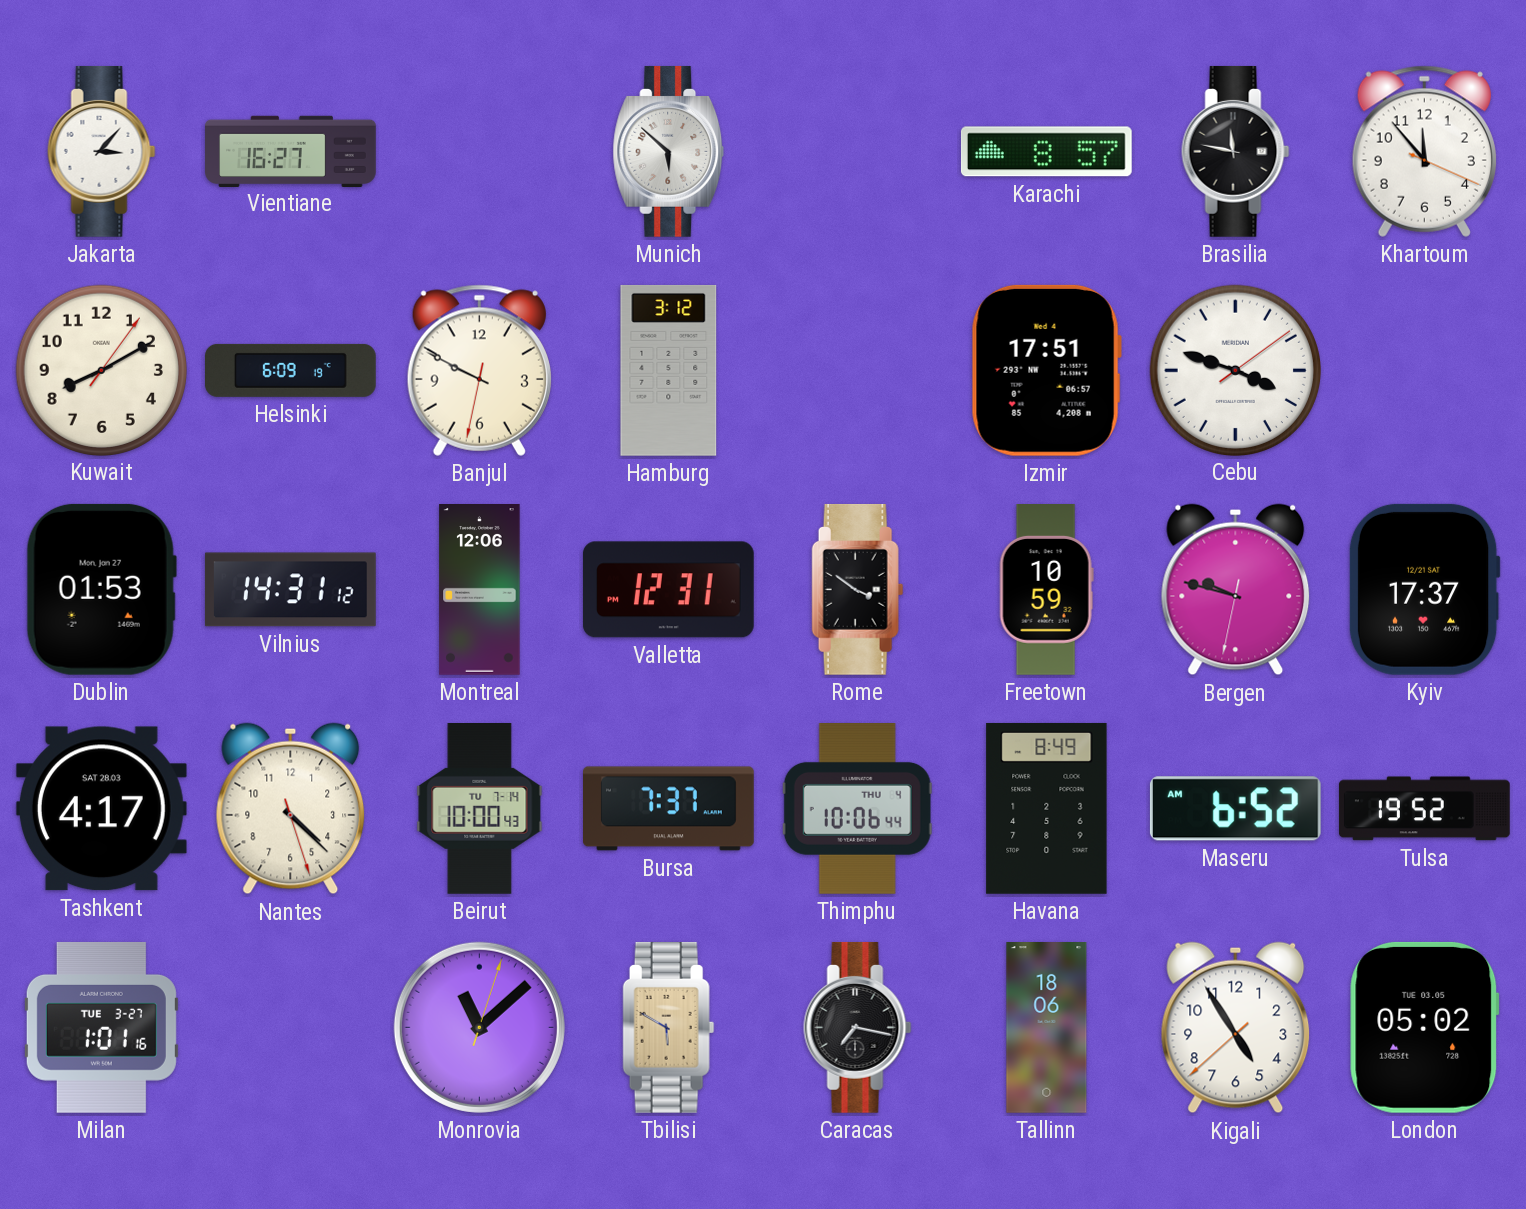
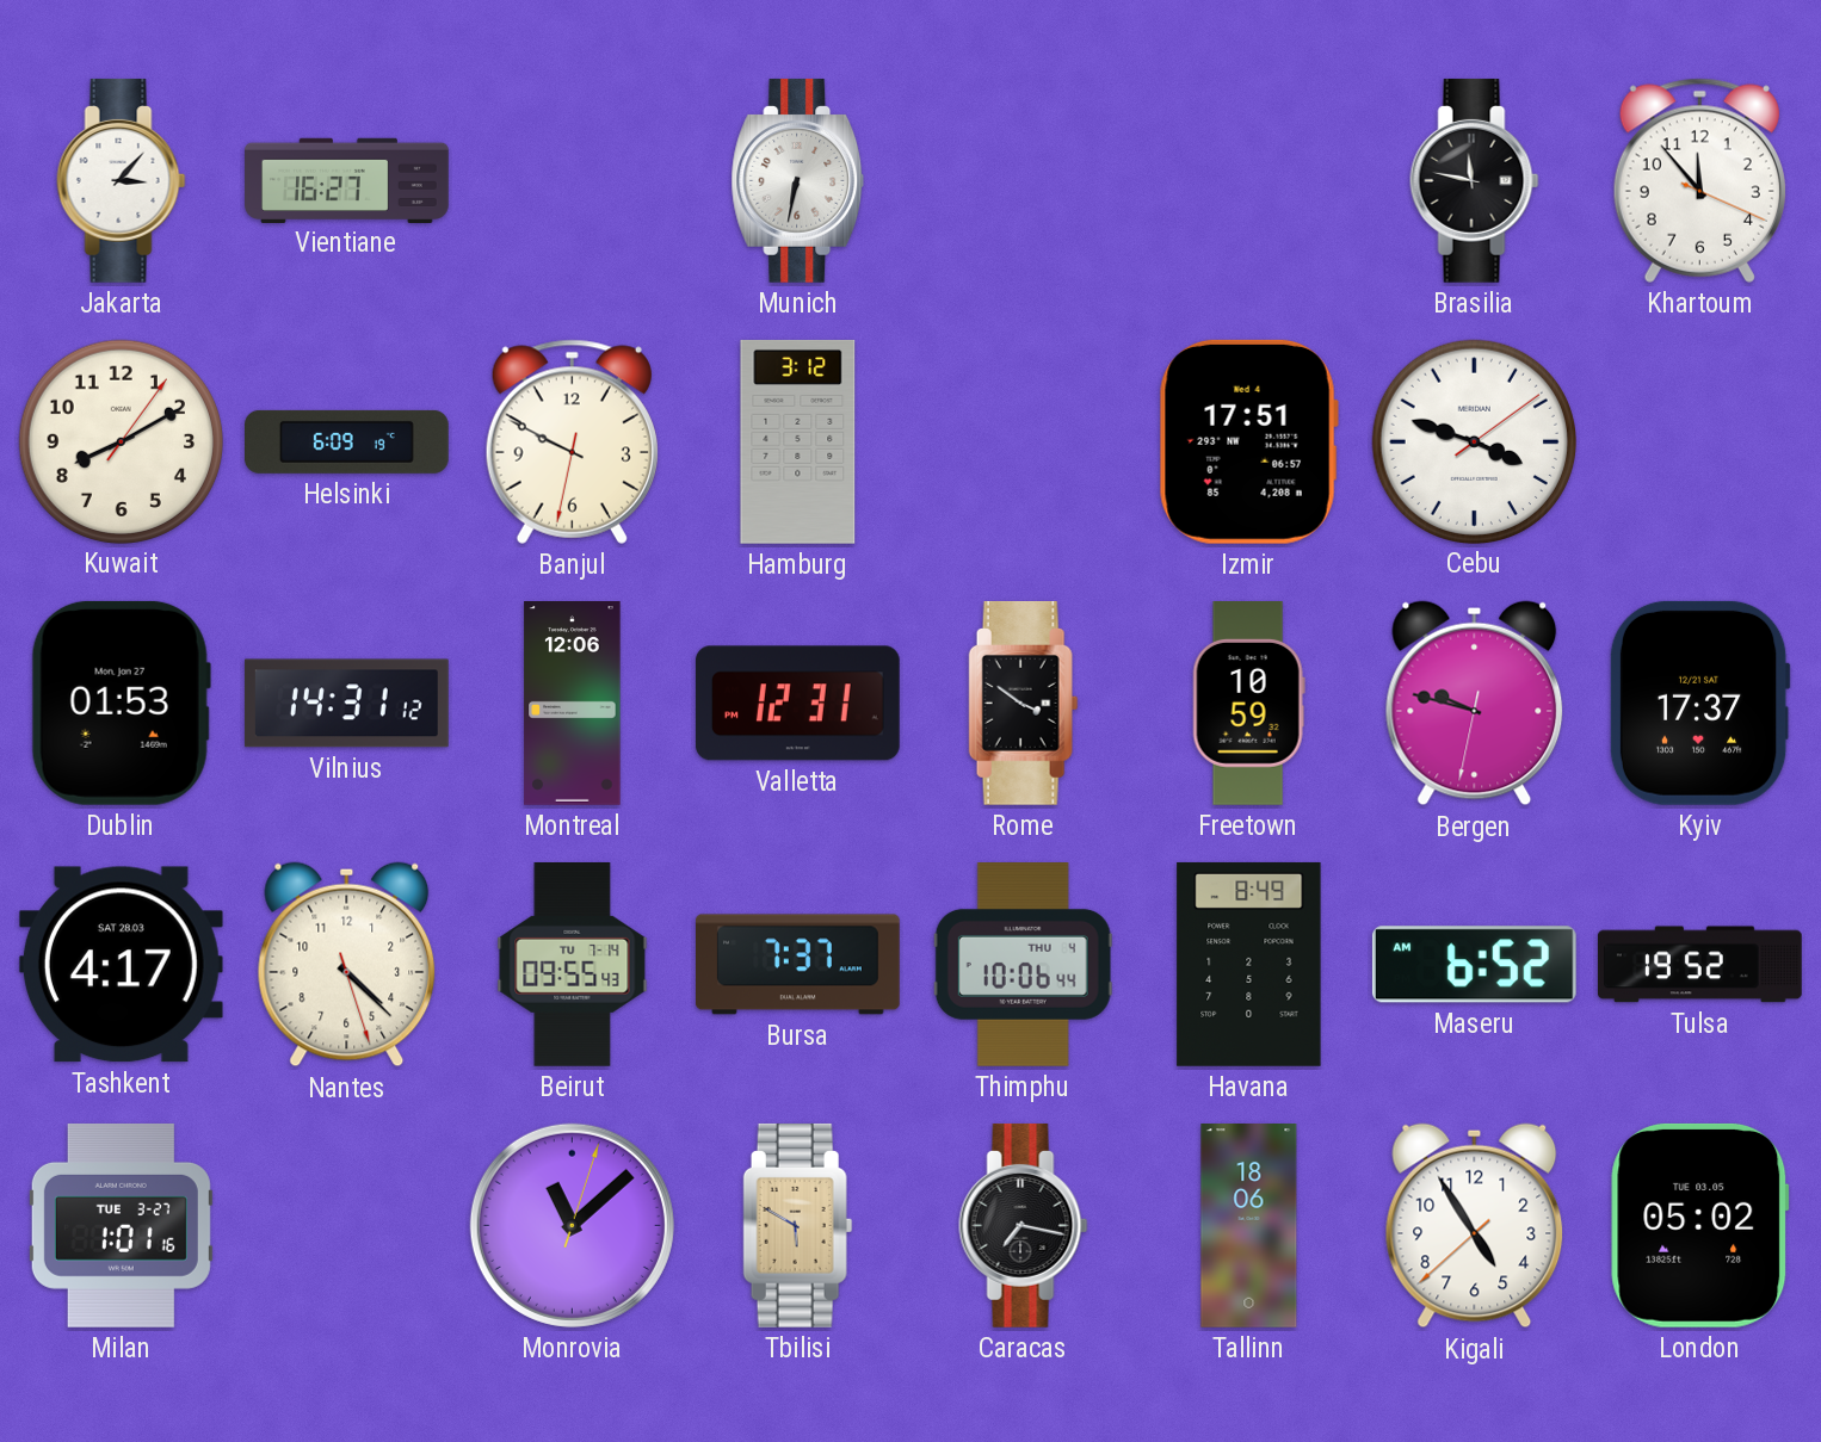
Munich: 5:52 -> 6:32
Karachi: 8:57 -> none
Beirut: 10:00 -> 09:55
